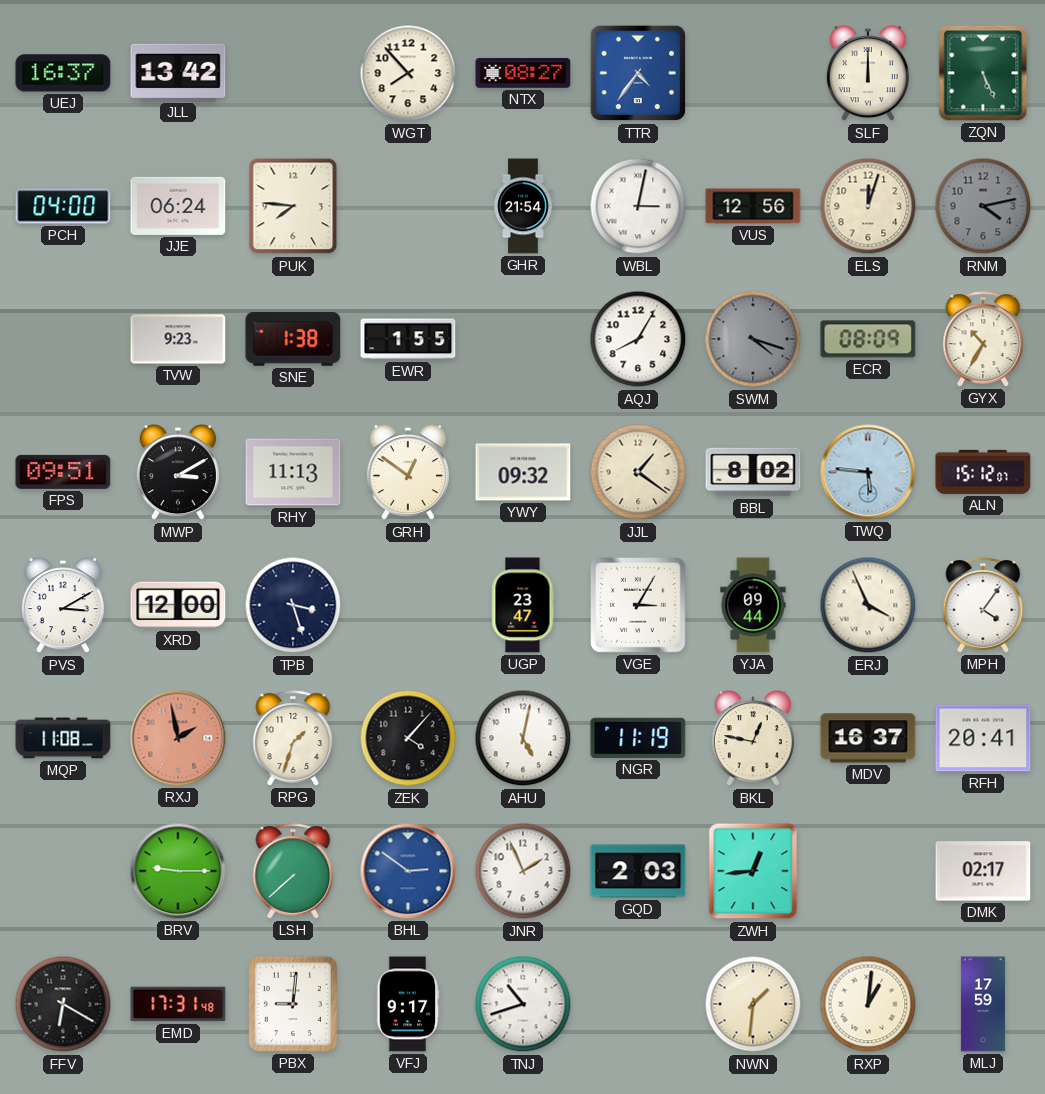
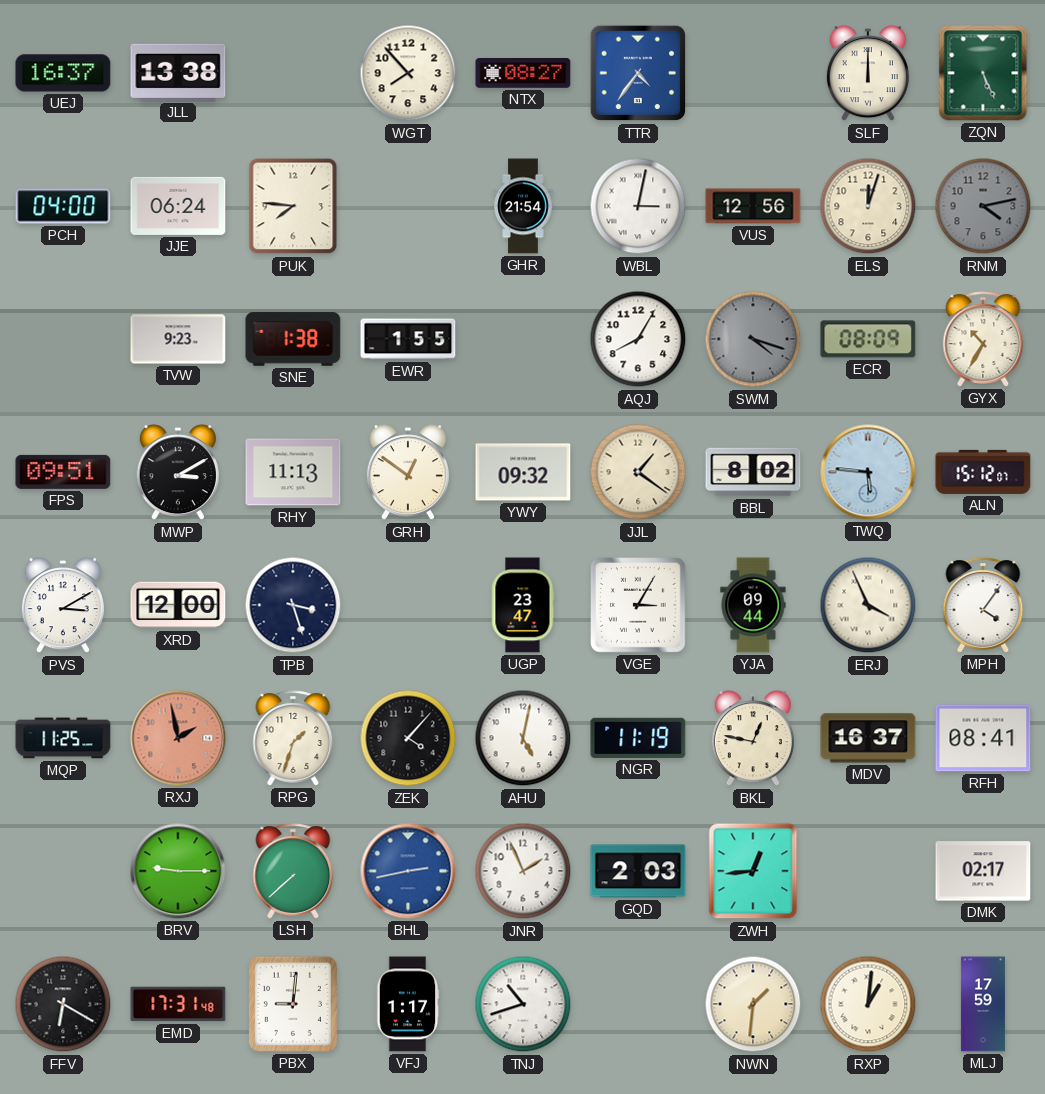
JLL: 13:42 -> 13:38
MQP: 11:08 -> 11:25
RFH: 20:41 -> 08:41
BHL: 2:51 -> 2:43
VFJ: 9:17 -> 1:17
